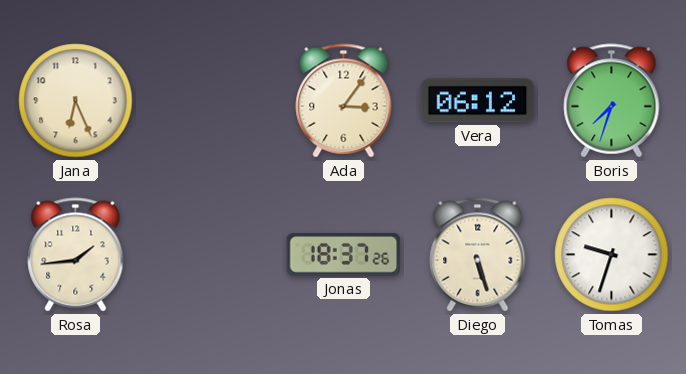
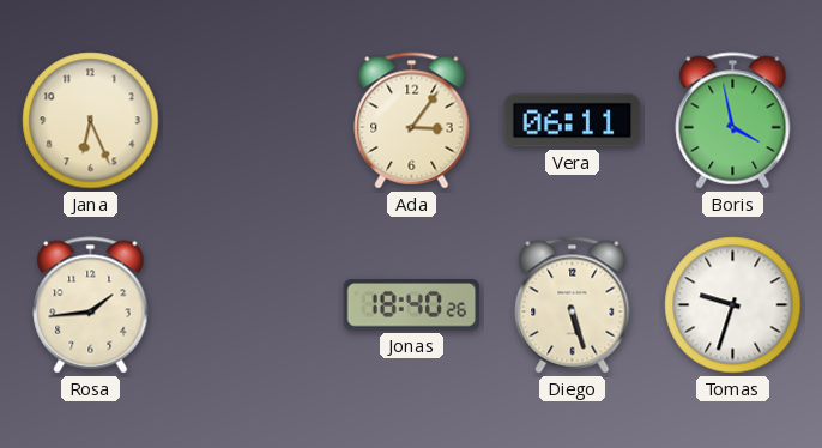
Vera: 06:12 -> 06:11
Boris: 7:33 -> 3:58
Jonas: 18:37 -> 18:40
